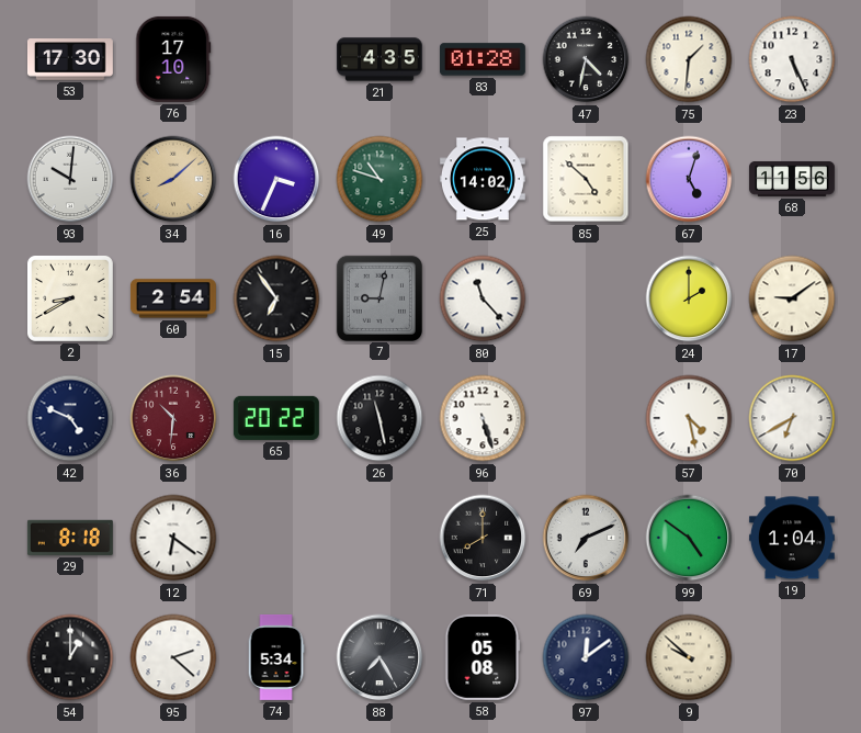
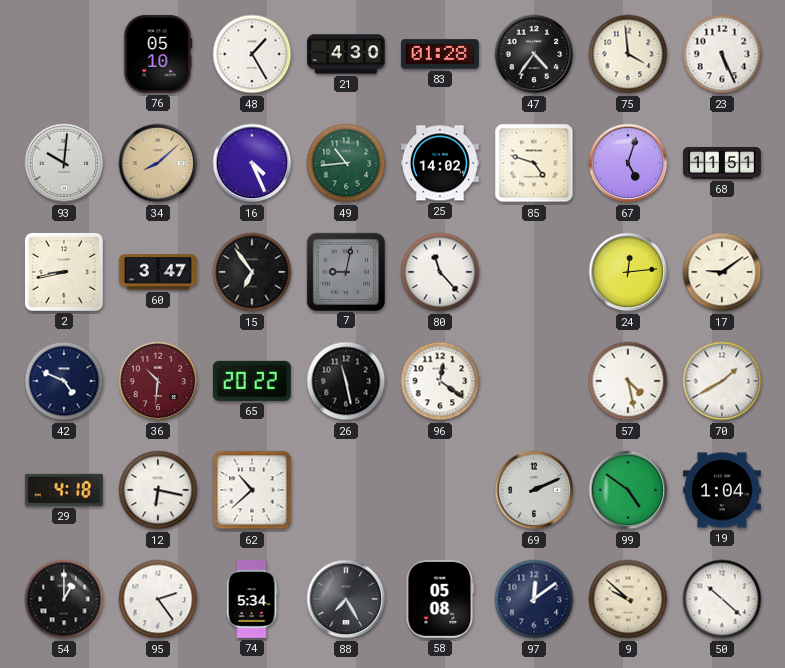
53: 17:30 -> none
76: 17:10 -> 05:10
48: none -> 1:25
21: 4:35 -> 4:30
47: 4:32 -> 4:36
75: 1:31 -> 3:59
16: 3:34 -> 4:26
49: 10:48 -> 10:44
85: 4:52 -> 4:48
68: 11:56 -> 11:51
2: 8:40 -> 8:43
60: 2:54 -> 3:47
24: 2:00 -> 12:14
96: 5:27 -> 12:21
70: 6:40 -> 1:40
29: 8:18 -> 4:18
12: 6:21 -> 6:17
62: none -> 10:38
71: 8:00 -> none
69: 7:11 -> 2:11
95: 2:22 -> 2:24
50: none -> 10:22
